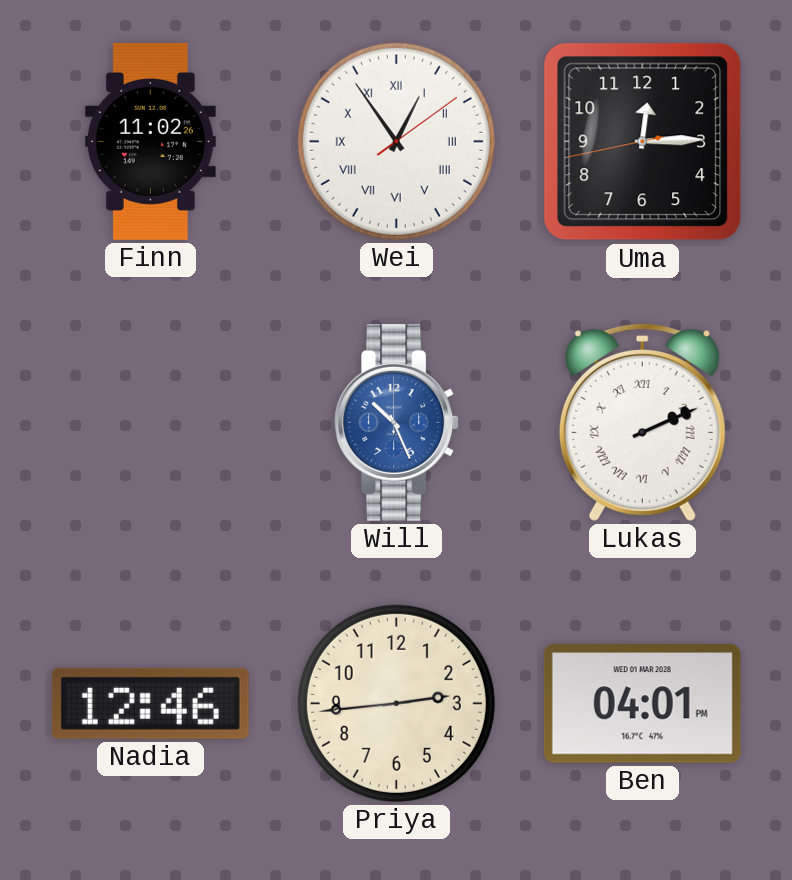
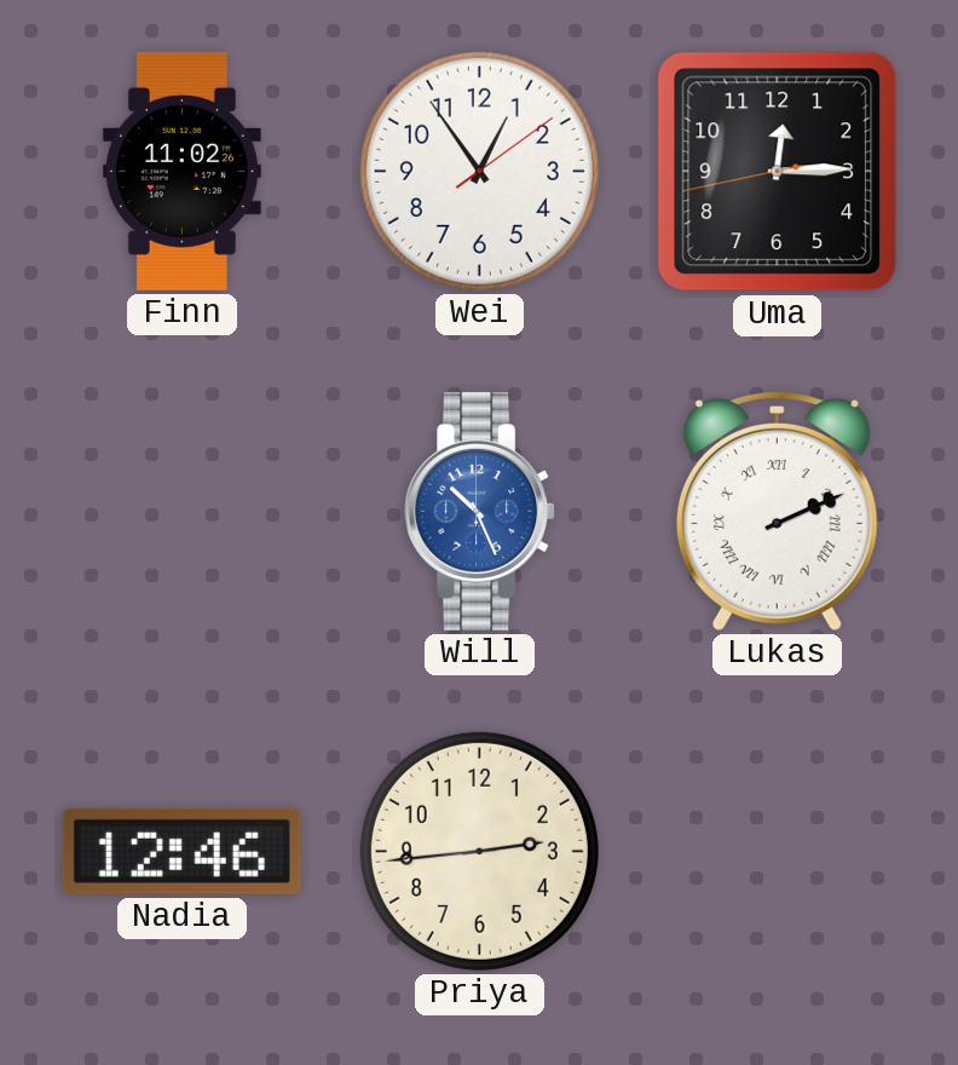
Wei numerals: Roman -> Arabic
Ben: 04:01 -> none
